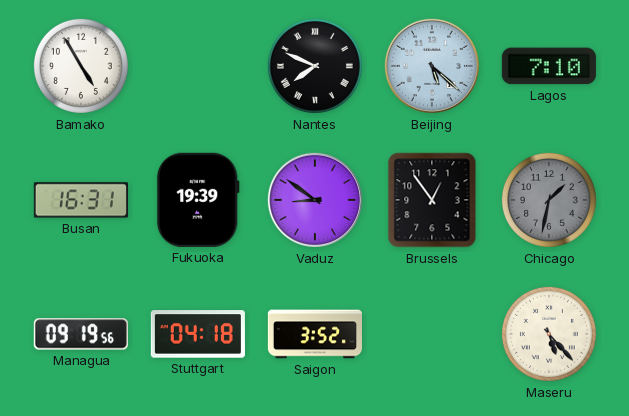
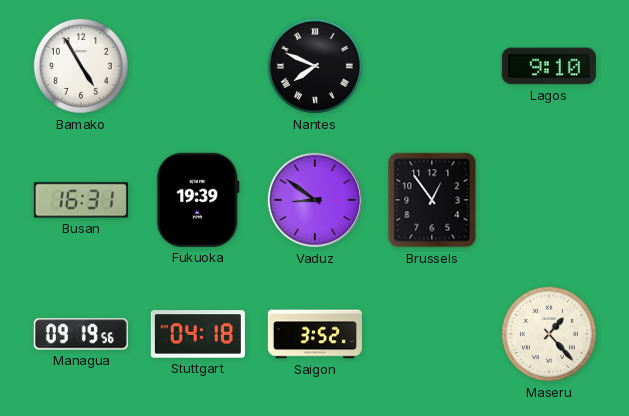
Beijing: 5:22 -> none
Lagos: 7:10 -> 9:10
Chicago: 1:32 -> none
Maseru: 5:23 -> 1:23
